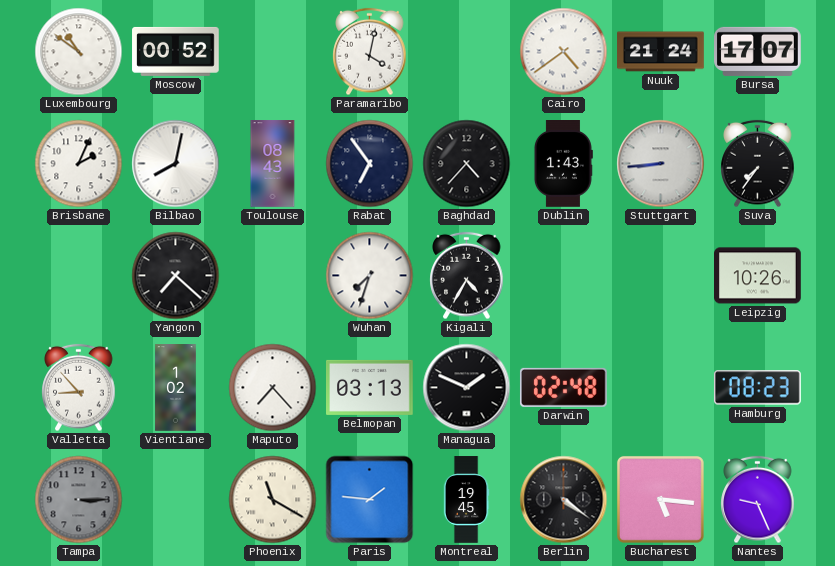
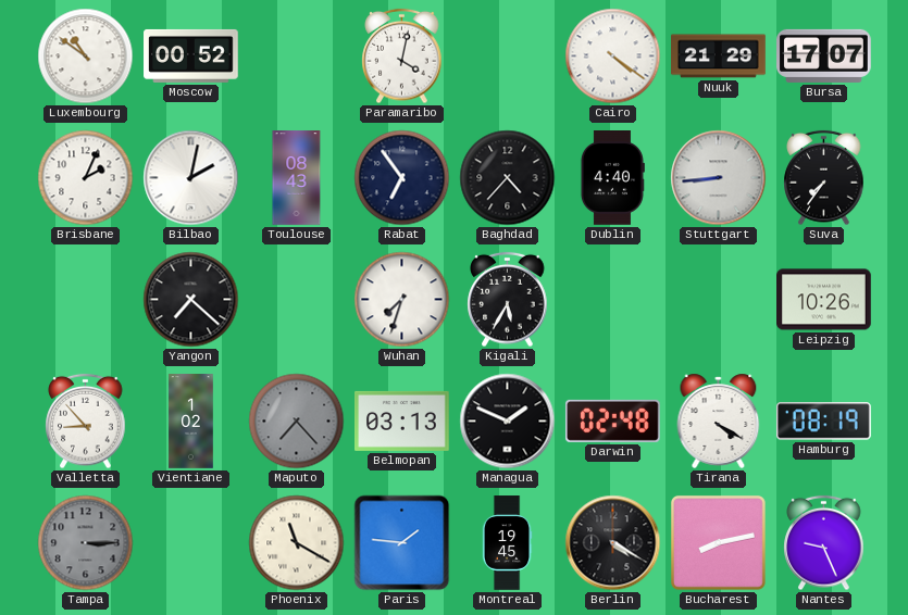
Cairo: 4:39 -> 4:21
Nuuk: 21:24 -> 21:29
Bilbao: 8:02 -> 2:02
Dublin: 1:43 -> 4:40
Kigali: 4:35 -> 5:35
Maputo dial: white -> grey
Tirana: none -> 4:20
Hamburg: 08:23 -> 08:19
Berlin: 4:21 -> 4:20
Bucharest: 5:16 -> 8:13
